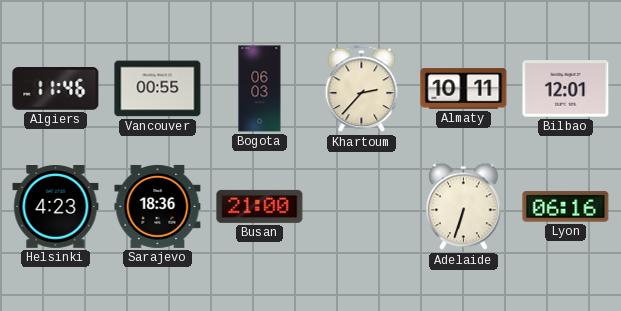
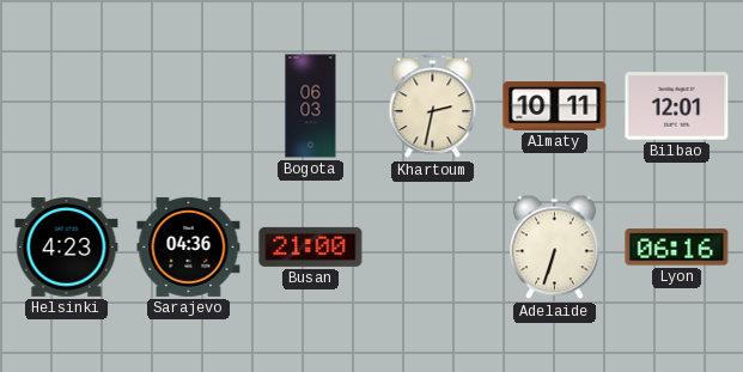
Algiers: 11:46 -> none
Vancouver: 00:55 -> none
Khartoum: 2:37 -> 2:32
Sarajevo: 18:36 -> 04:36
